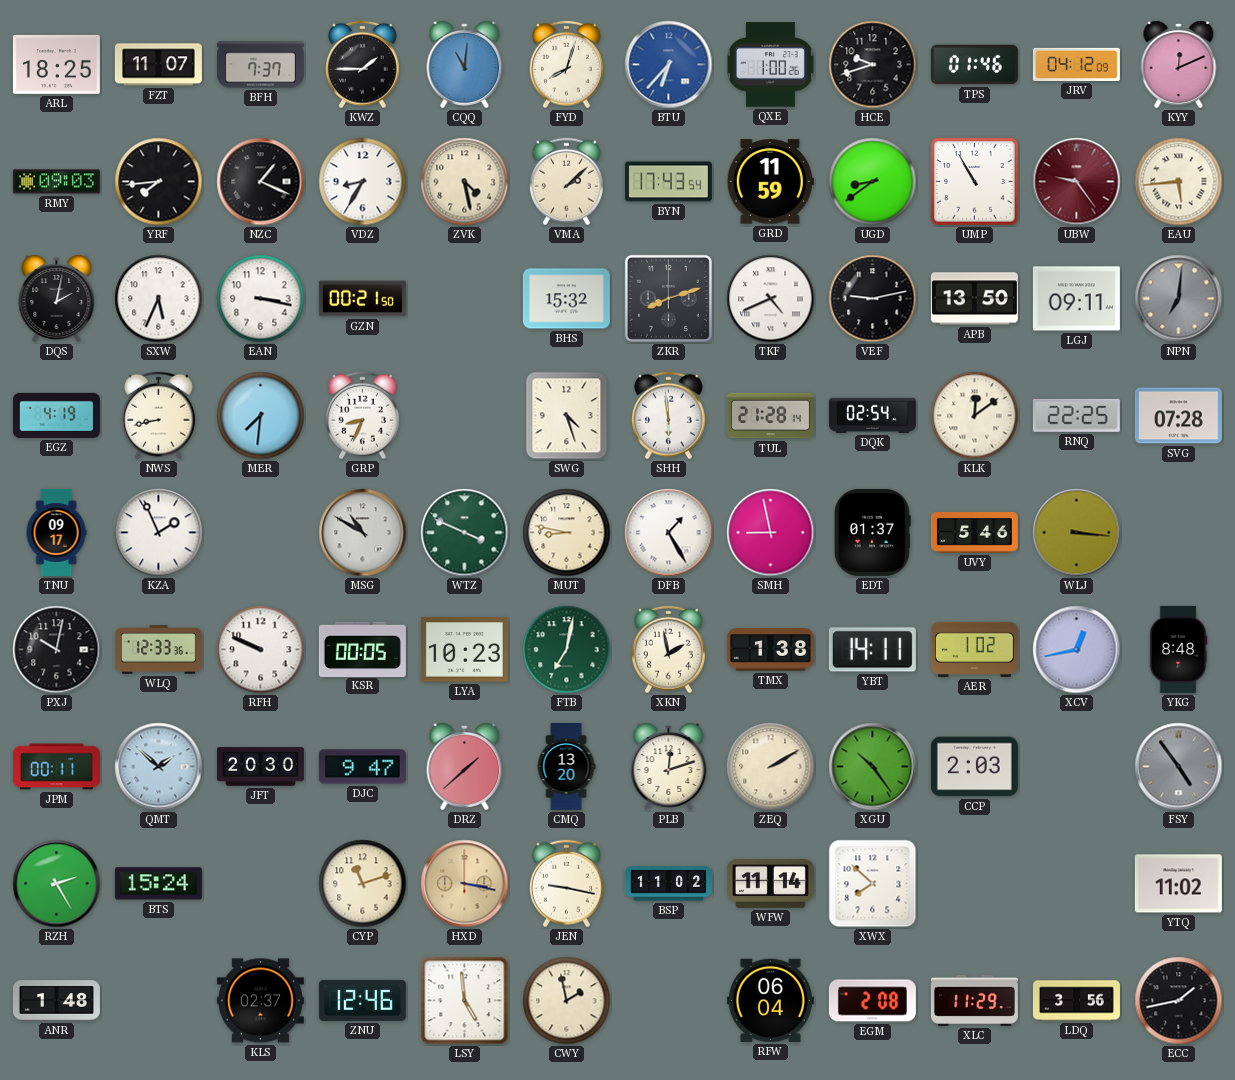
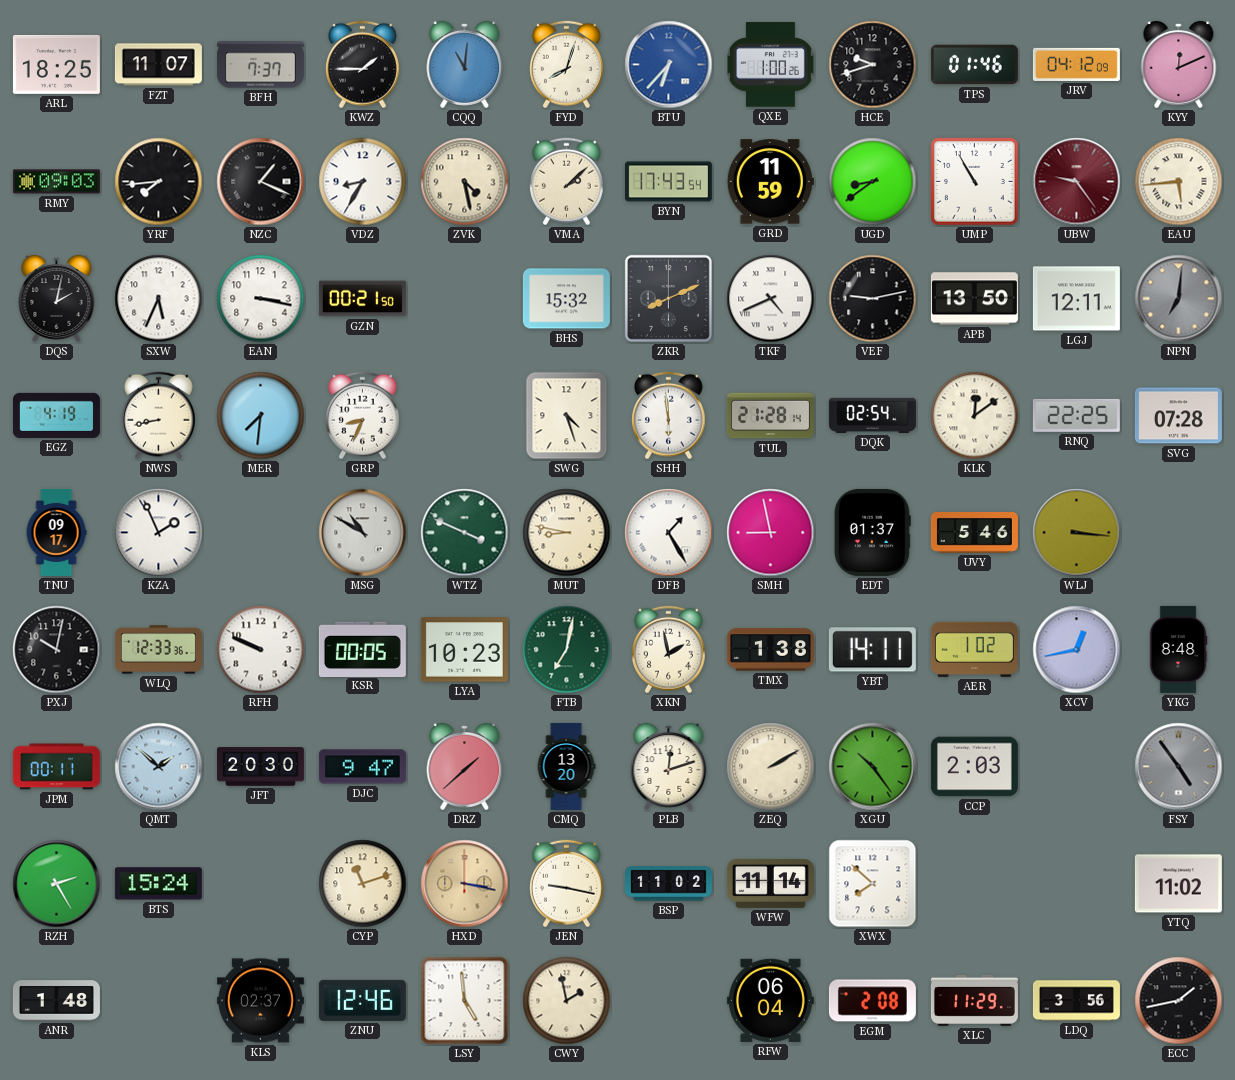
ZKR: 8:12 -> 8:11
LGJ: 09:11 -> 12:11
